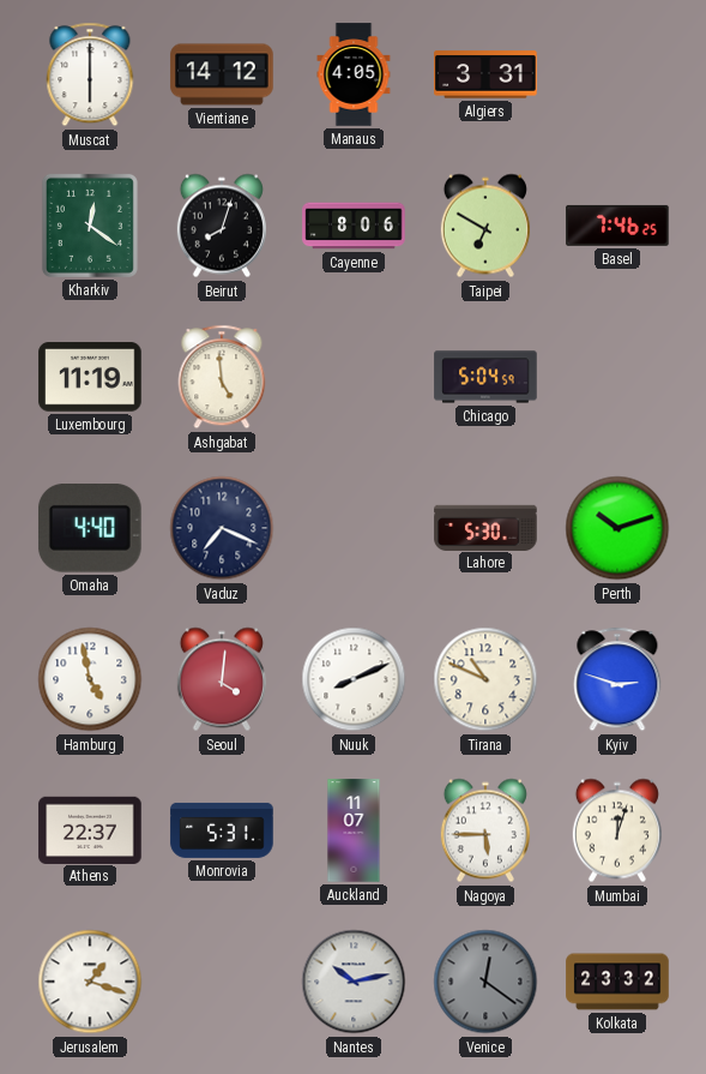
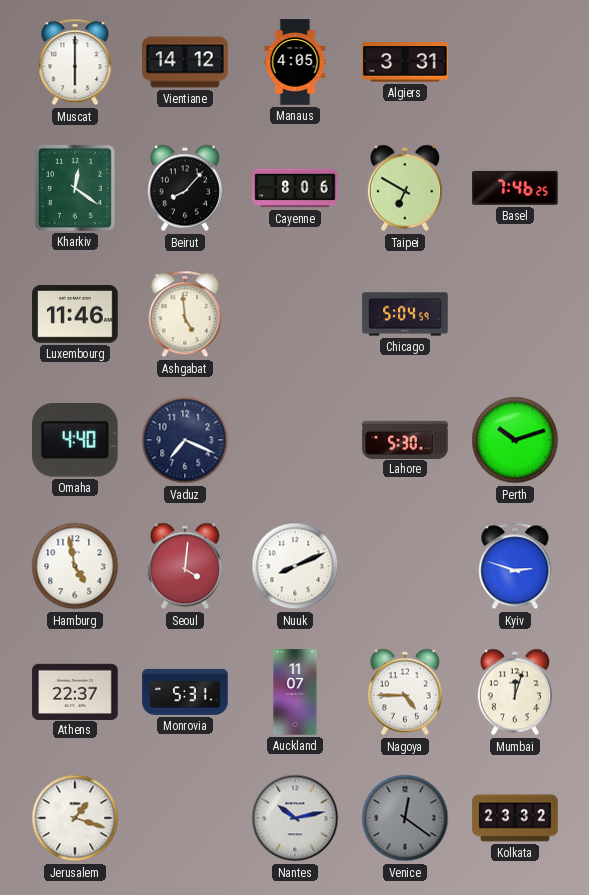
Beirut: 8:03 -> 8:07
Luxembourg: 11:19 -> 11:46
Tirana: 10:49 -> none
Nagoya: 5:45 -> 4:45
